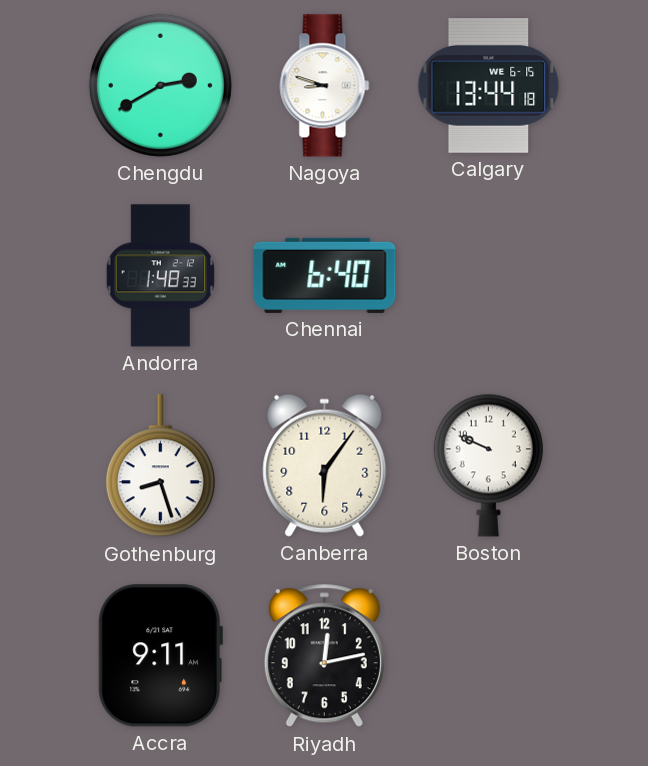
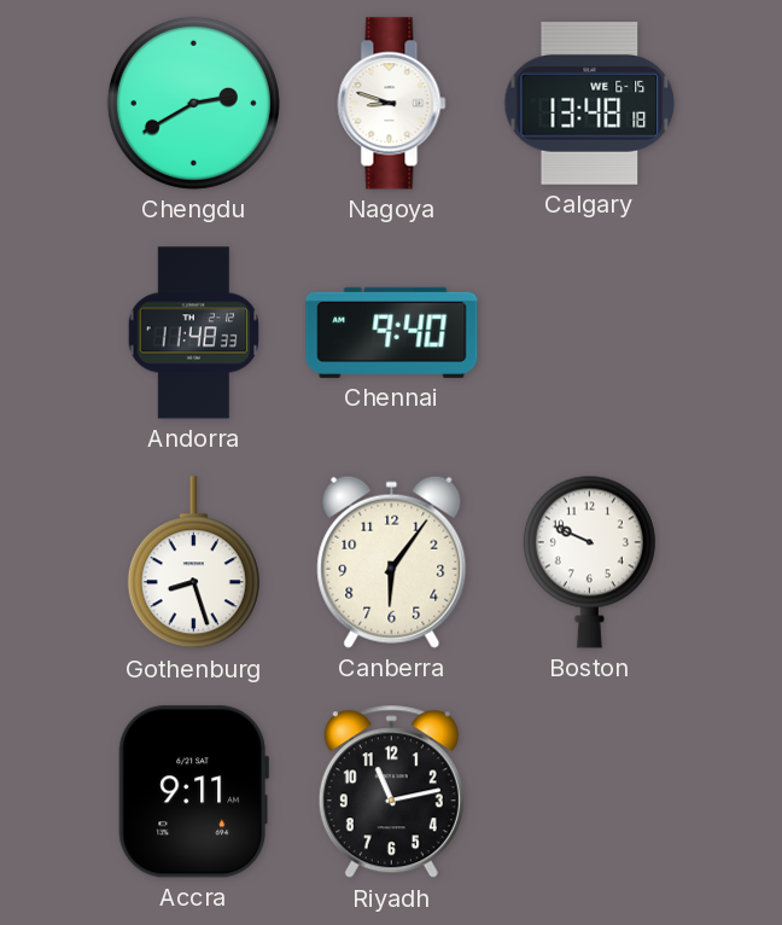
Calgary: 13:44 -> 13:48
Andorra: 1:48 -> 11:48
Chennai: 6:40 -> 9:40
Riyadh: 12:13 -> 11:13
